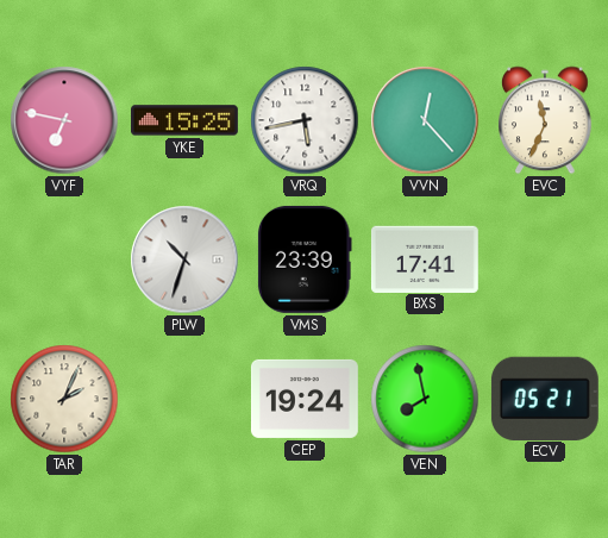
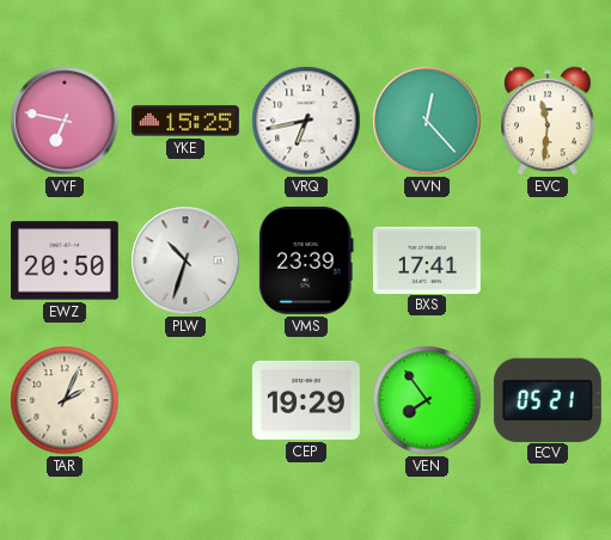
VRQ: 5:43 -> 6:43
EVC: 11:34 -> 11:31
EWZ: none -> 20:50
CEP: 19:24 -> 19:29
VEN: 7:58 -> 7:54
